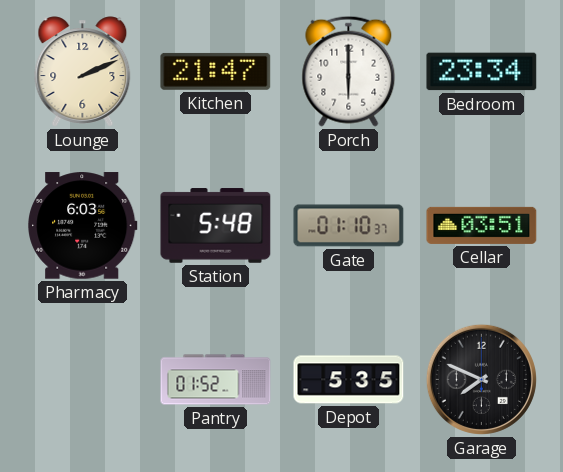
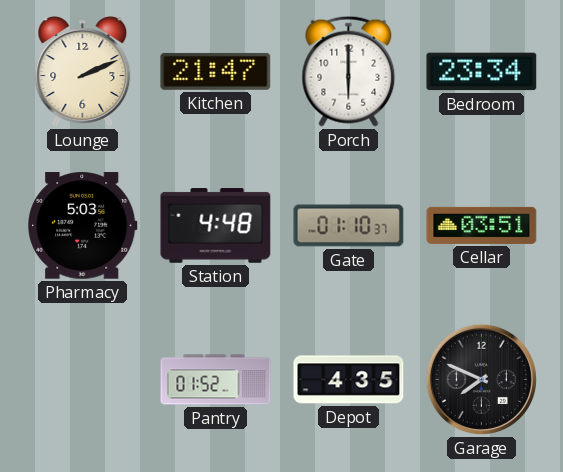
Pharmacy: 6:03 -> 5:03
Station: 5:48 -> 4:48
Depot: 5:35 -> 4:35
